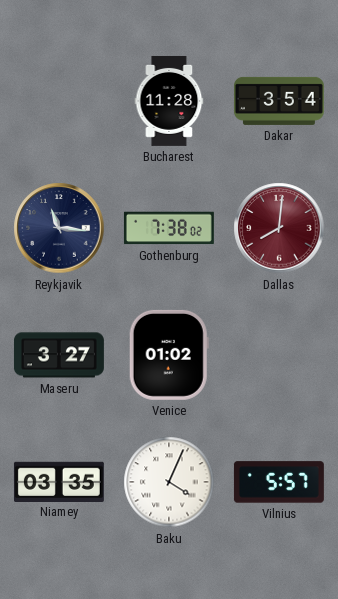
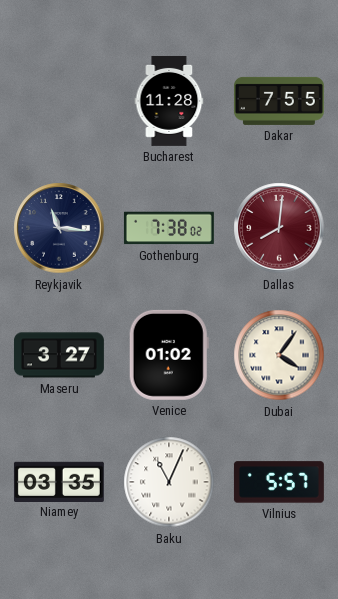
Dakar: 3:54 -> 7:55
Dubai: none -> 4:06
Baku: 4:04 -> 11:04
